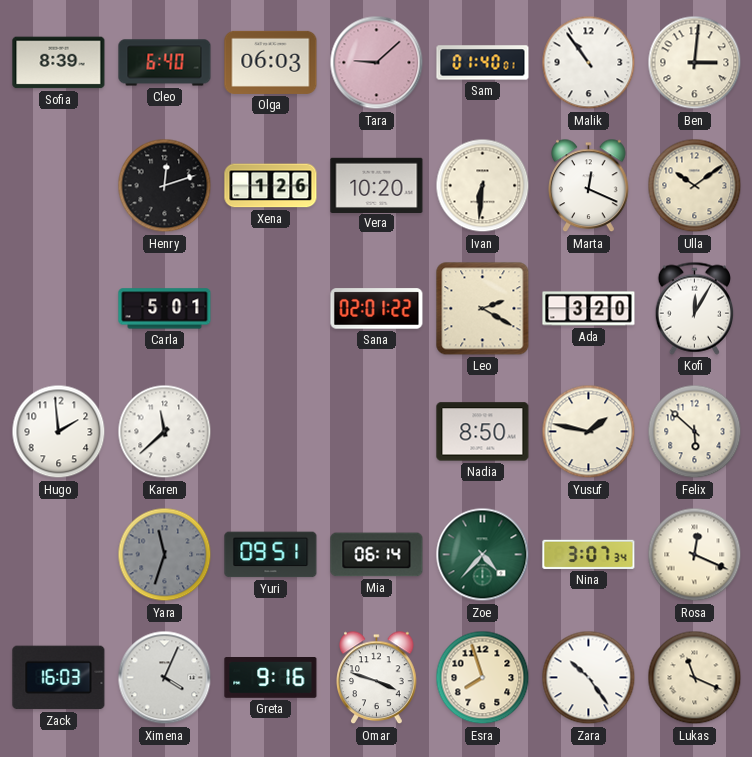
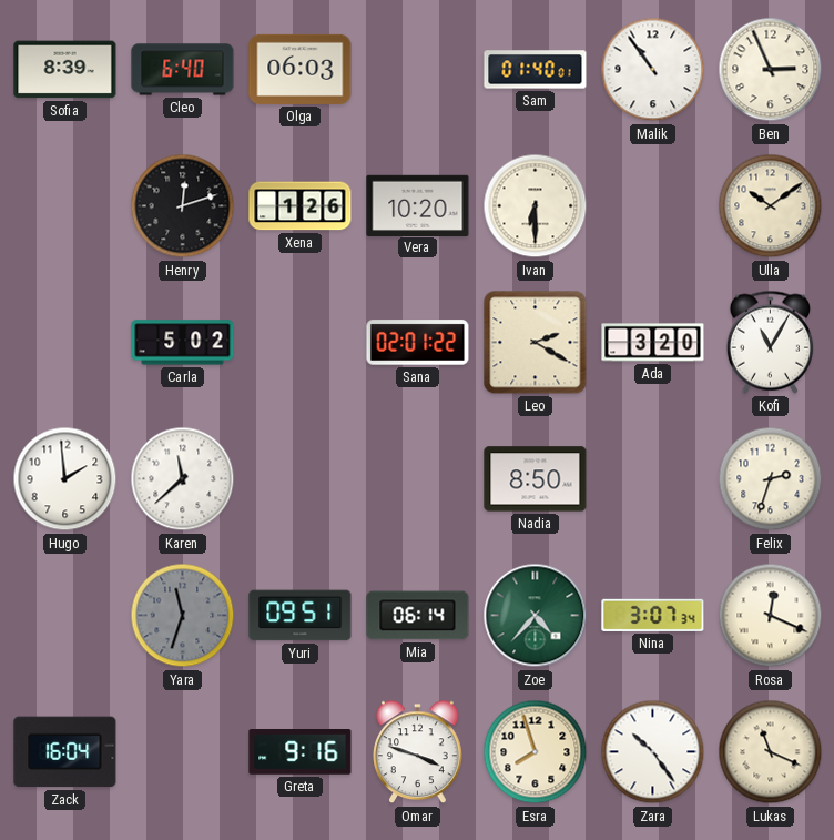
Tara: 9:08 -> none
Ben: 3:01 -> 2:56
Ivan: 6:31 -> 6:30
Marta: 12:19 -> none
Carla: 5:01 -> 5:02
Kofi: 12:05 -> 11:05
Yusuf: 1:47 -> none
Felix: 5:52 -> 2:33
Zack: 16:03 -> 16:04
Ximena: 4:04 -> none
